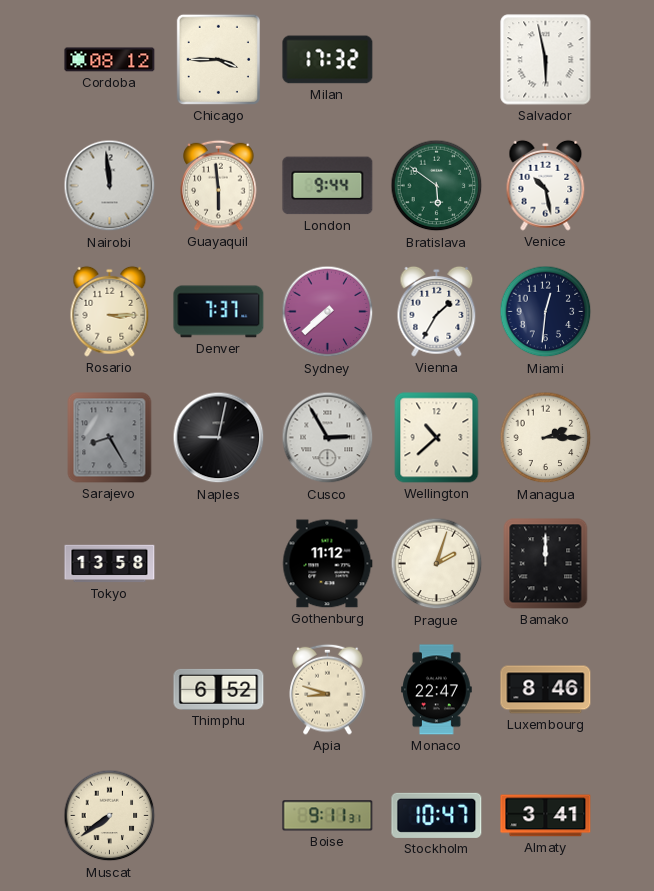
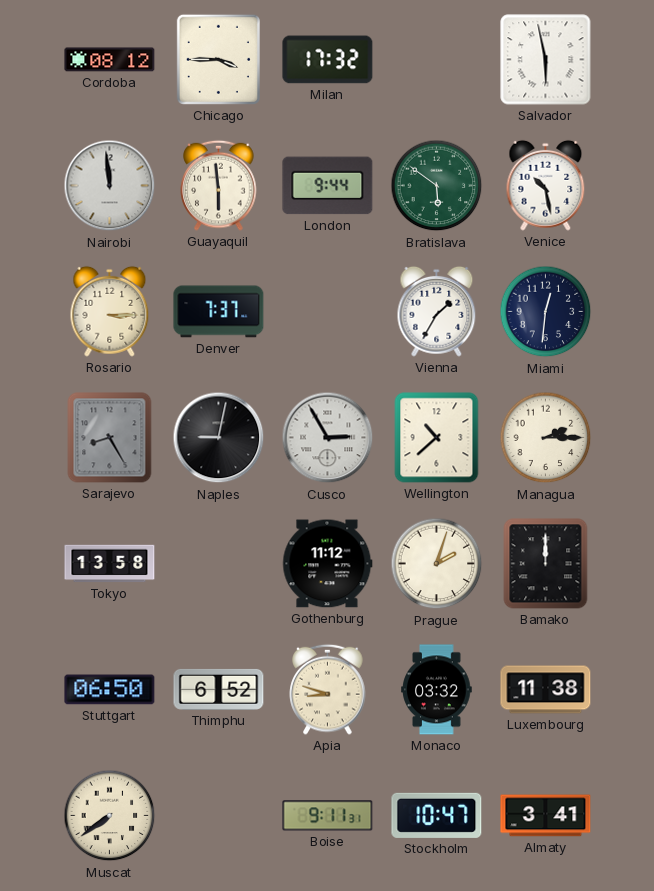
Sydney: 7:38 -> none
Stuttgart: none -> 06:50
Monaco: 22:47 -> 03:32
Luxembourg: 8:46 -> 11:38
